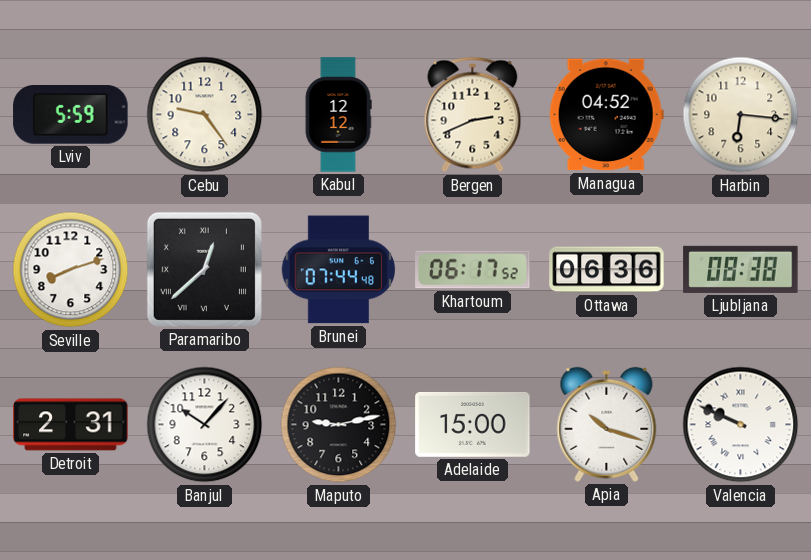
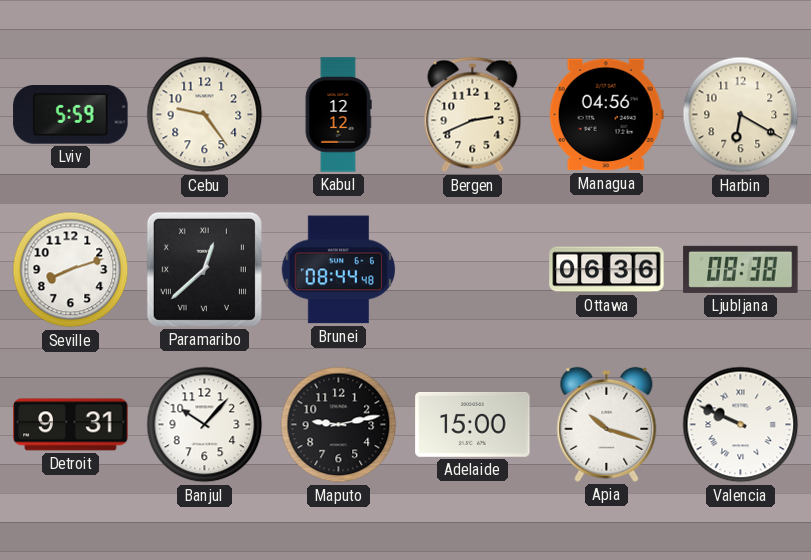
Managua: 04:52 -> 04:56
Harbin: 6:16 -> 6:20
Brunei: 07:44 -> 08:44
Khartoum: 06:17 -> none
Detroit: 2:31 -> 9:31
